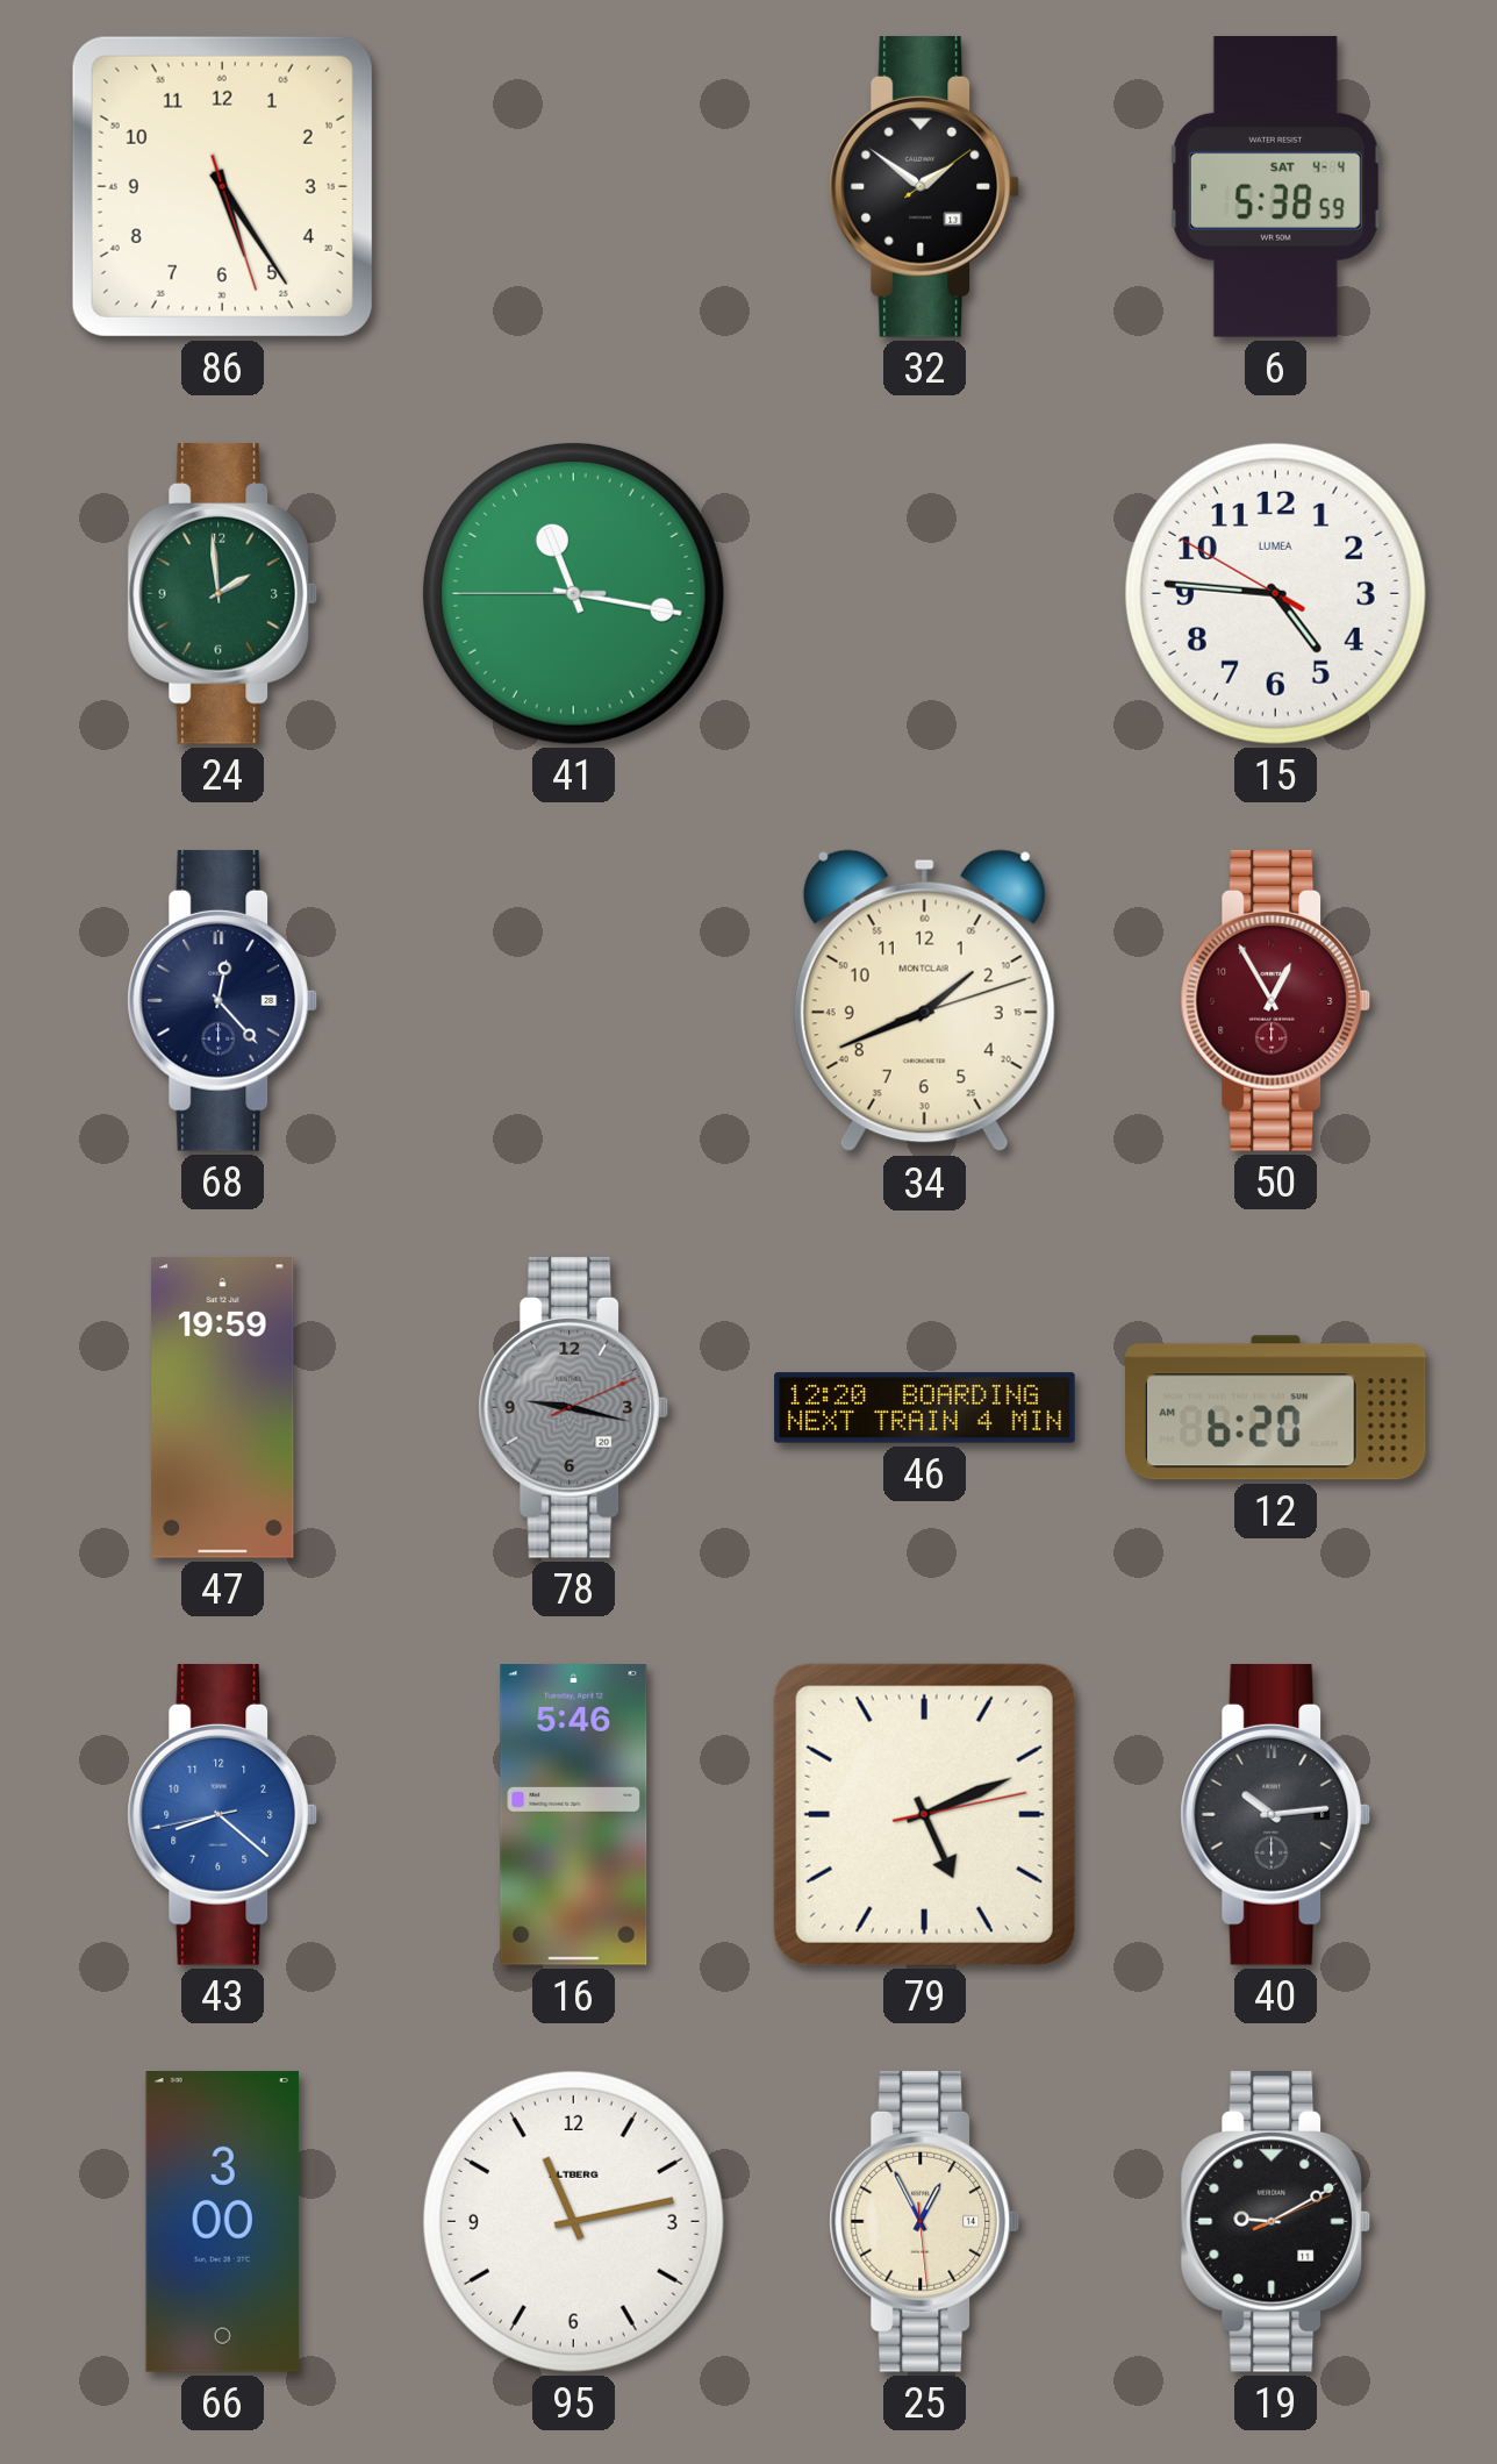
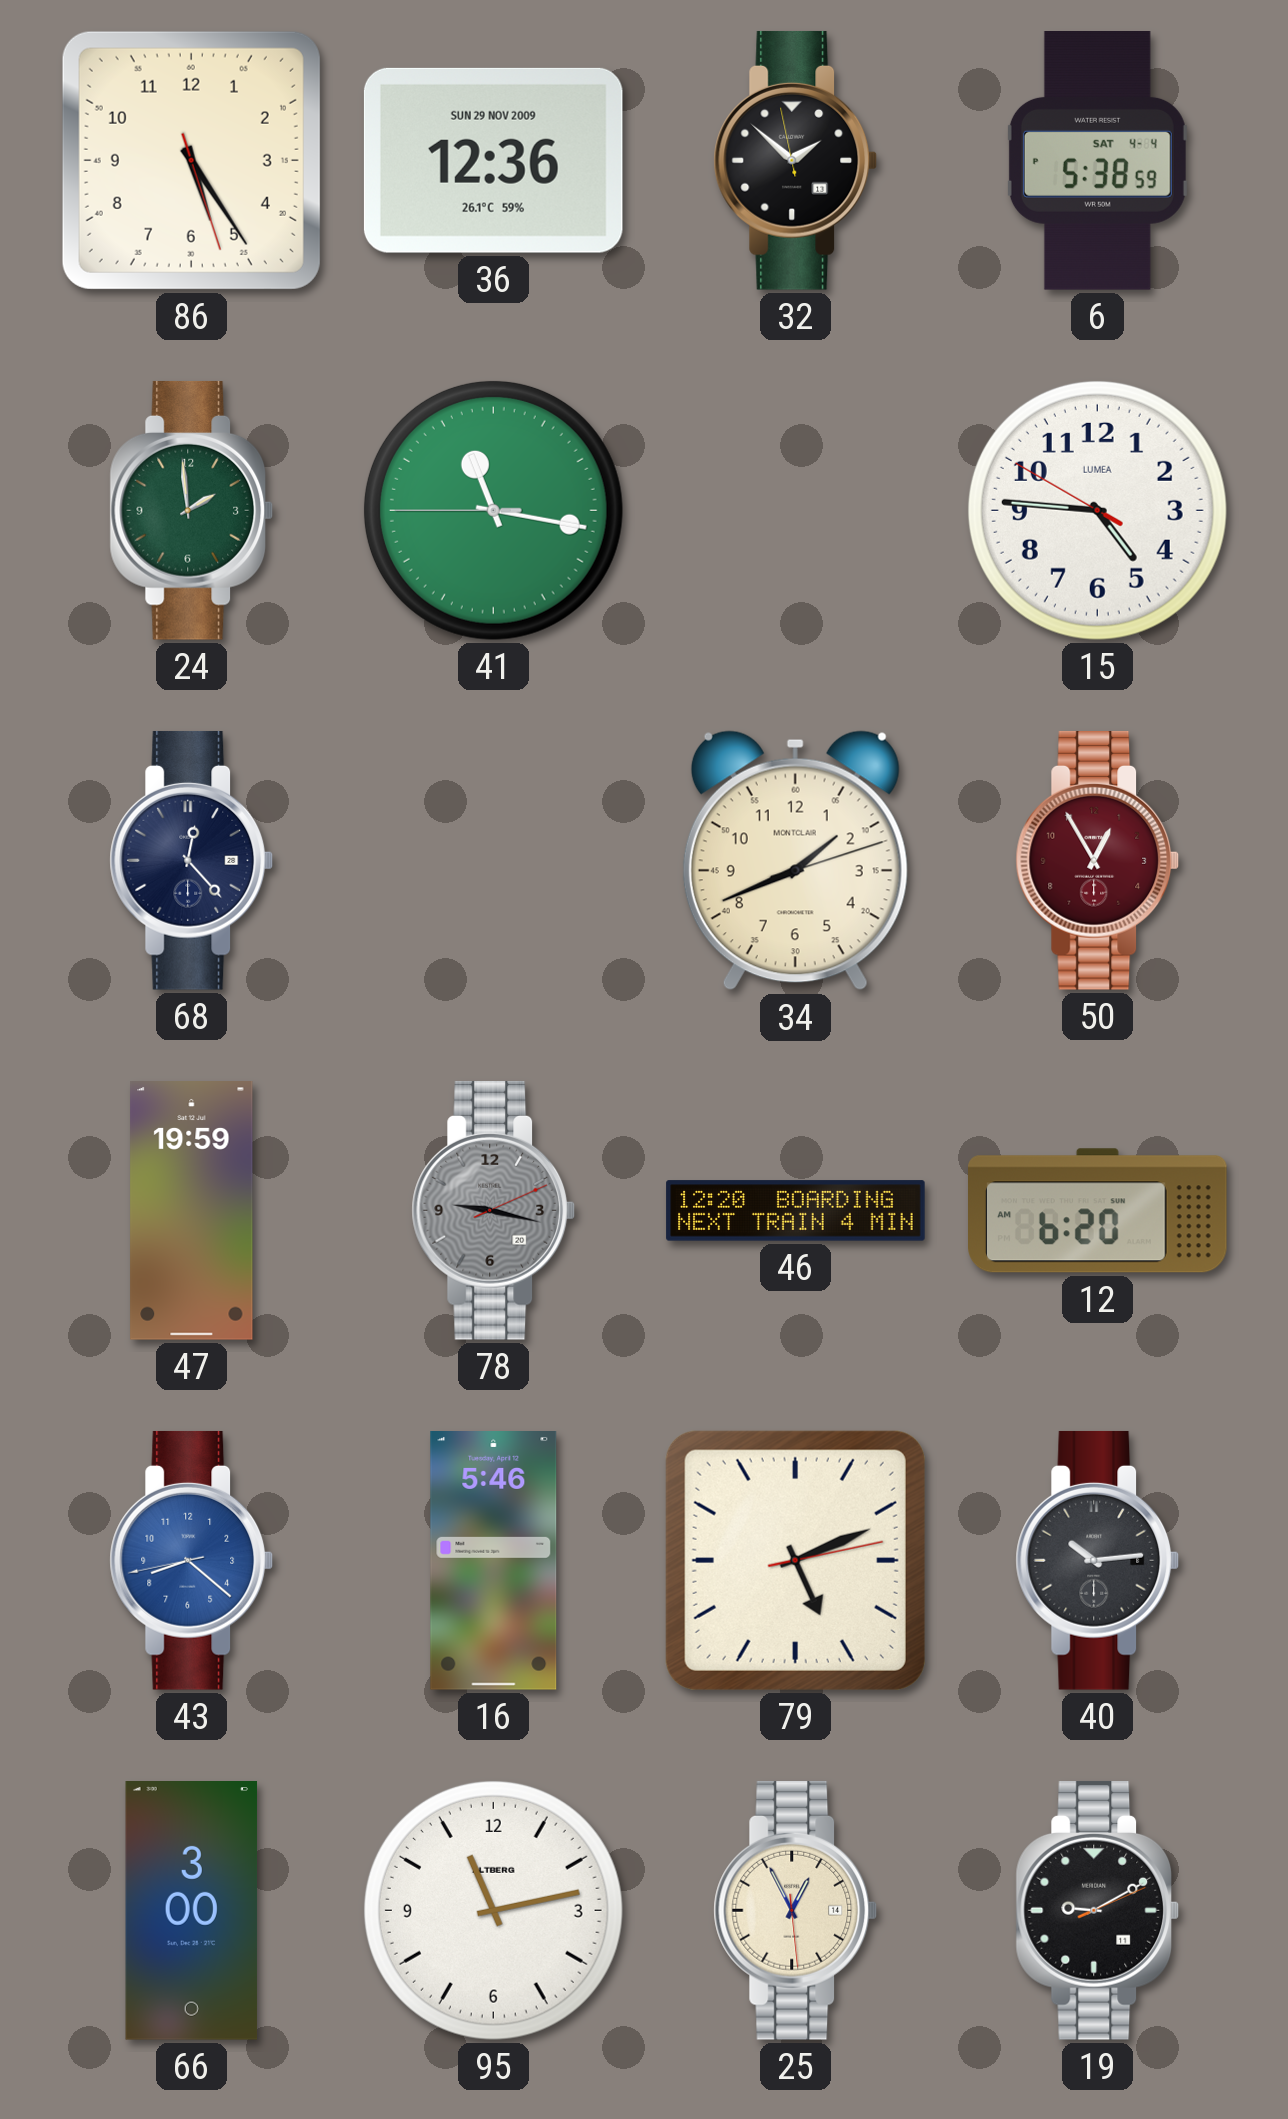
36: none -> 12:36
32: 1:51:09 -> 1:51:58
